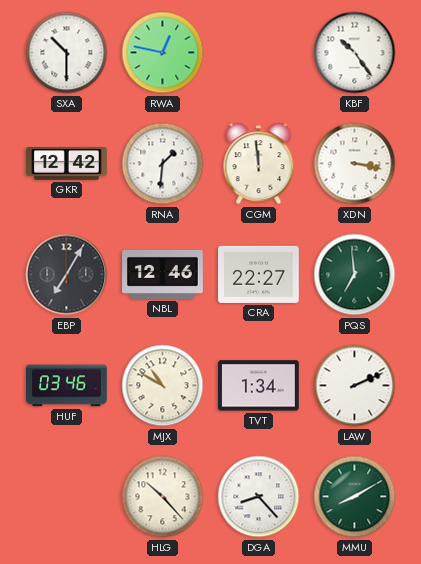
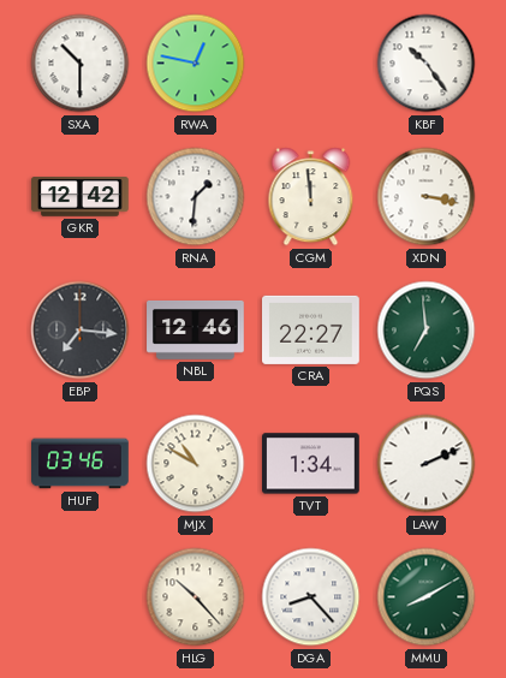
EBP: 7:05 -> 7:16
